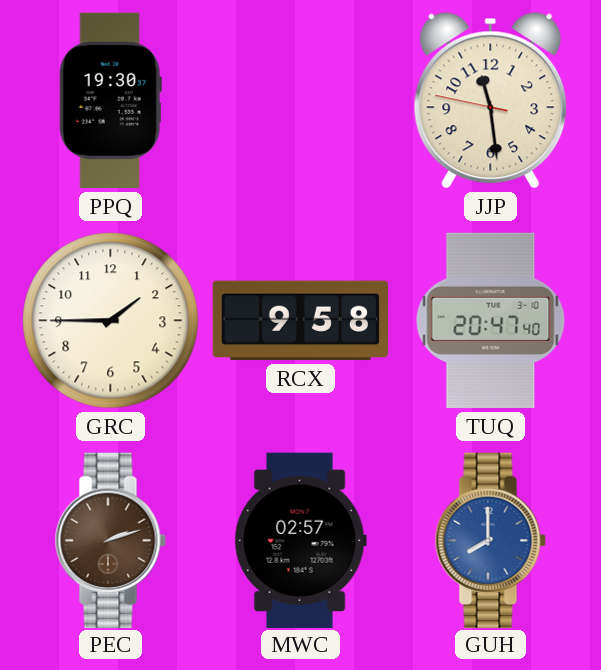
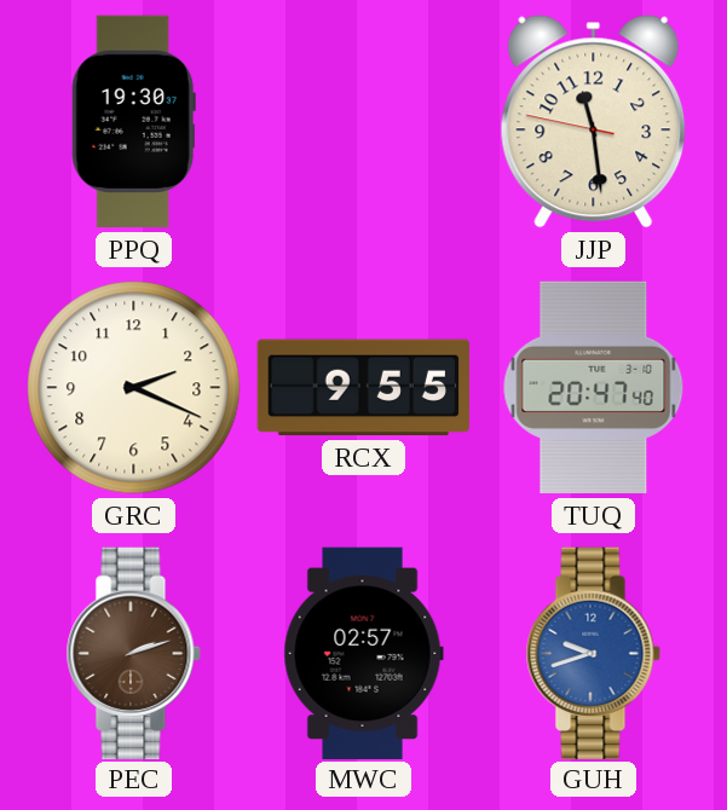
GRC: 1:45 -> 2:19
RCX: 9:58 -> 9:55
GUH: 8:00 -> 9:42
